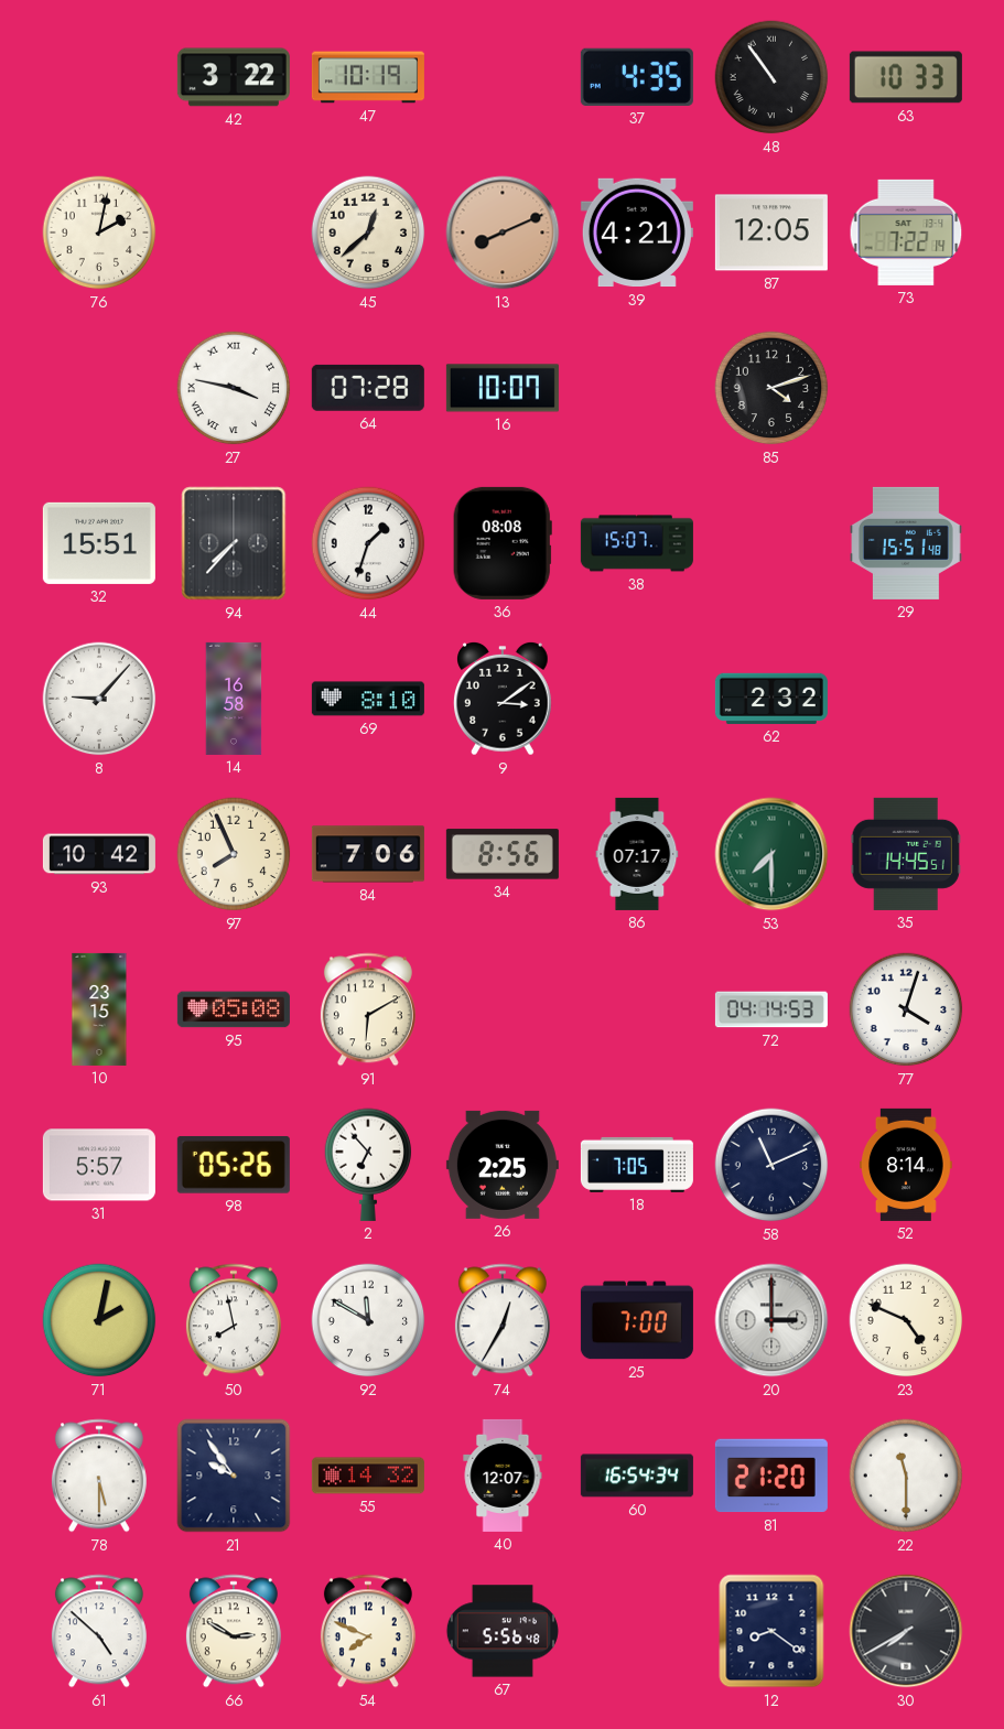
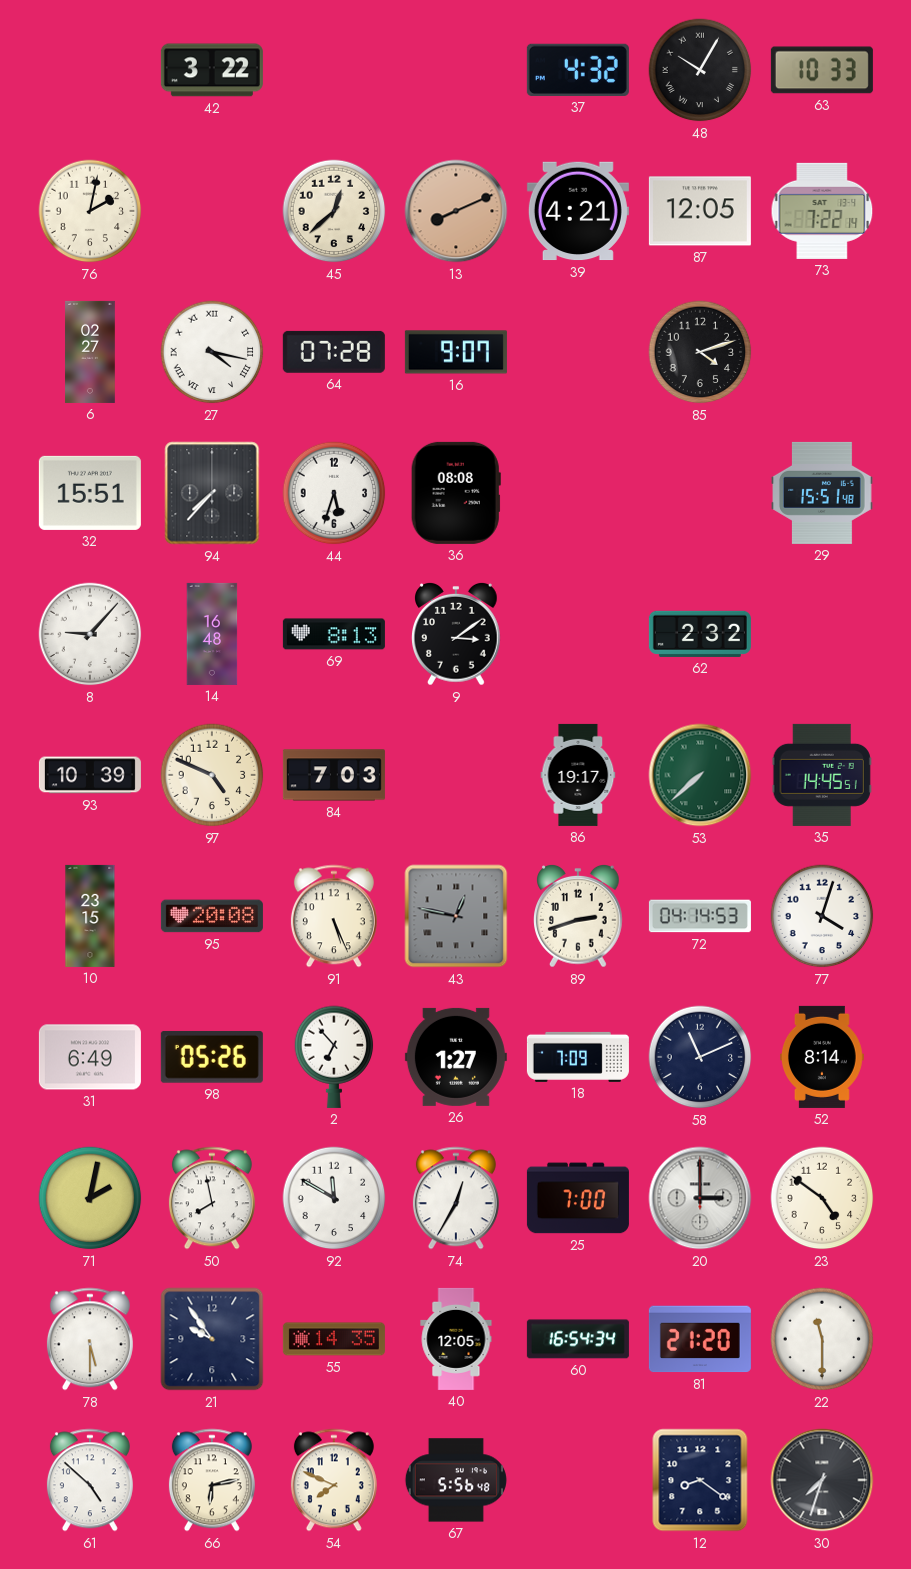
47: 10:19 -> none
37: 4:35 -> 4:32
48: 10:54 -> 10:05
6: none -> 02:27
27: 3:47 -> 4:17
16: 10:07 -> 9:07
44: 1:33 -> 5:33
38: 15:07 -> none
14: 16:58 -> 16:48
69: 8:10 -> 8:13
93: 10:42 -> 10:39
97: 7:56 -> 4:49
84: 7:06 -> 7:03
34: 8:56 -> none
86: 07:17 -> 19:17
53: 7:30 -> 7:38
95: 05:08 -> 20:08
91: 6:10 -> 5:26
43: none -> 12:47
89: none -> 2:42
31: 5:57 -> 6:49
26: 2:25 -> 1:27
18: 7:05 -> 7:09
23: 4:49 -> 4:51
55: 14:32 -> 14:35
40: 12:07 -> 12:05
66: 2:50 -> 6:13
30: 7:40 -> 7:33
